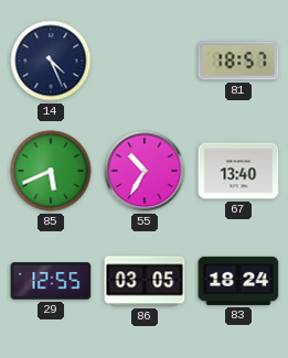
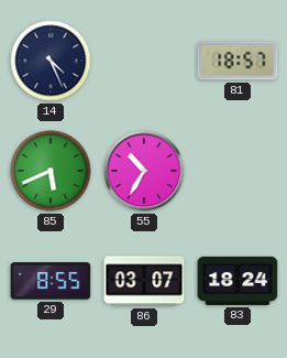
67: 13:40 -> none
29: 12:55 -> 8:55
86: 03:05 -> 03:07
